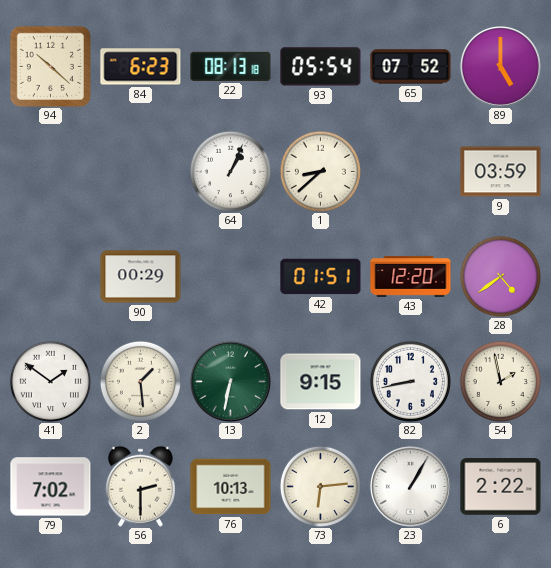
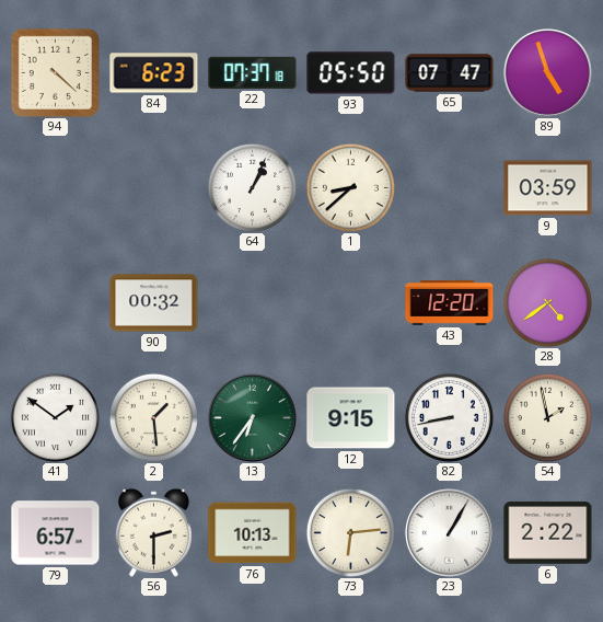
94: 10:22 -> 4:22
22: 08:13 -> 07:37
93: 05:54 -> 05:50
65: 07:52 -> 07:47
89: 5:00 -> 4:57
90: 00:29 -> 00:32
42: 01:51 -> none
13: 6:32 -> 6:36
79: 7:02 -> 6:57
